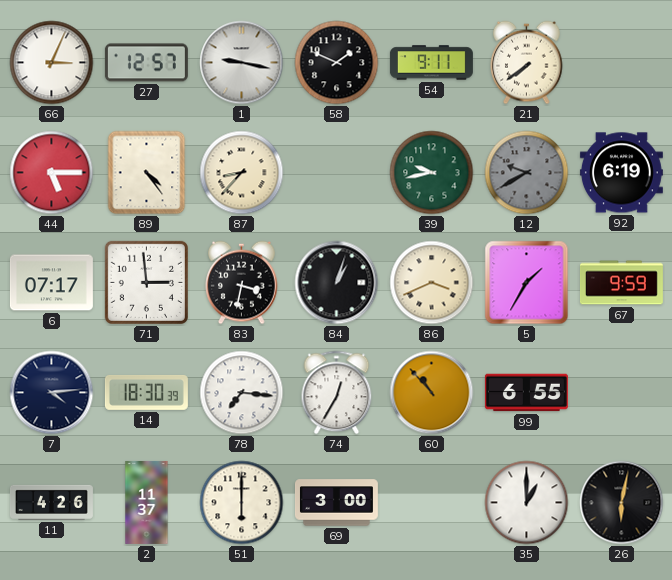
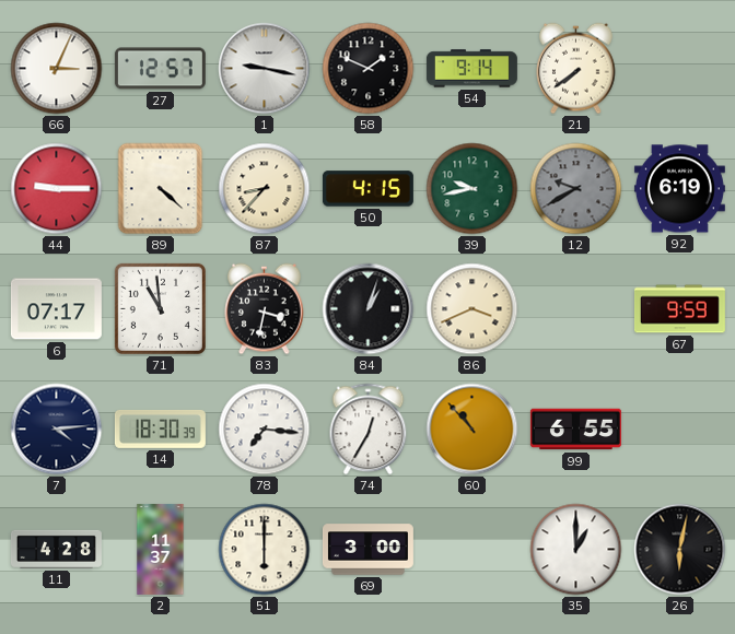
54: 9:11 -> 9:14
44: 5:15 -> 9:15
89: 4:24 -> 4:22
50: none -> 4:15
71: 2:59 -> 10:59
5: 1:35 -> none
11: 4:26 -> 4:28
